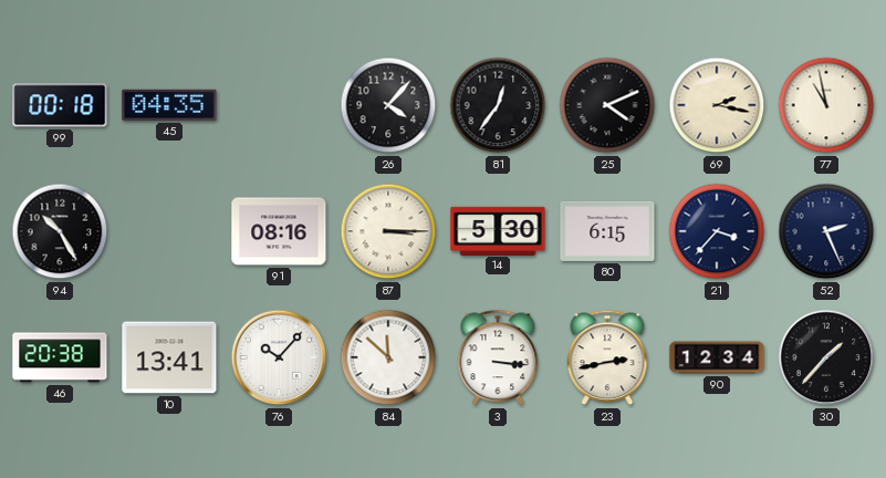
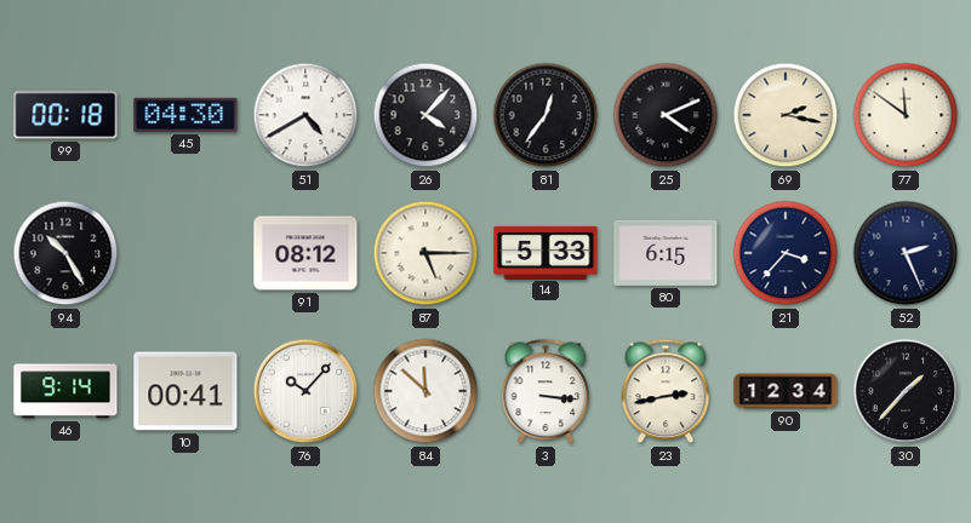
45: 04:35 -> 04:30
51: none -> 4:40
77: 10:58 -> 11:51
91: 08:16 -> 08:12
87: 3:15 -> 5:15
14: 5:30 -> 5:33
46: 20:38 -> 9:14
10: 13:41 -> 00:41
